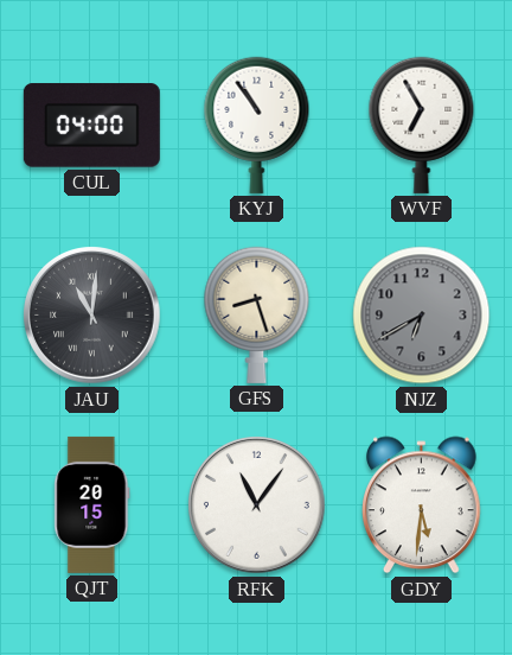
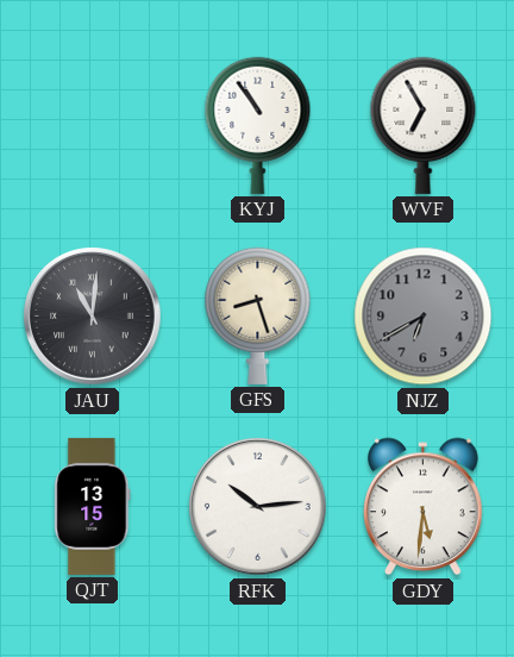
CUL: 04:00 -> none
QJT: 20:15 -> 13:15
RFK: 11:06 -> 10:14
